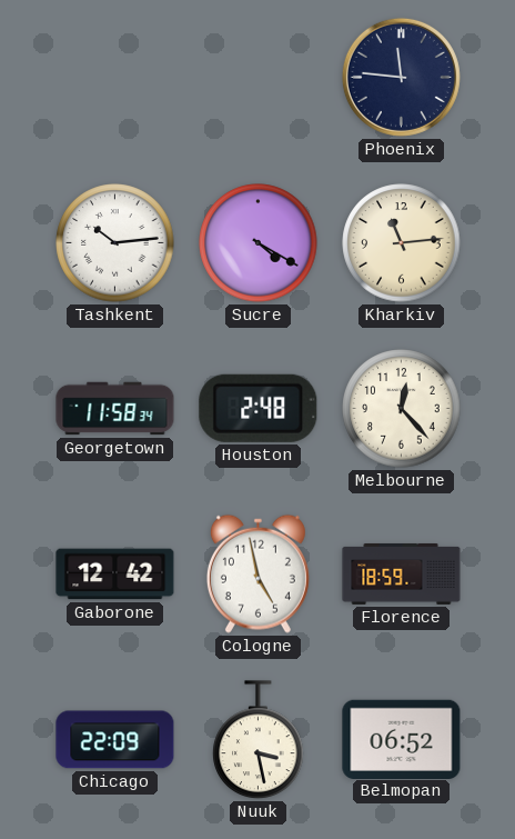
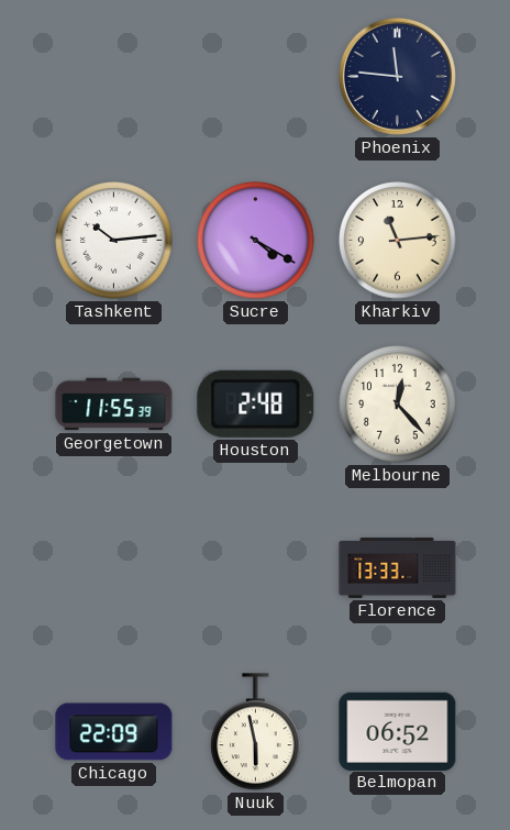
Georgetown: 11:58 -> 11:55
Gaborone: 12:42 -> none
Cologne: 4:58 -> none
Florence: 18:59 -> 13:33
Nuuk: 3:28 -> 5:58
